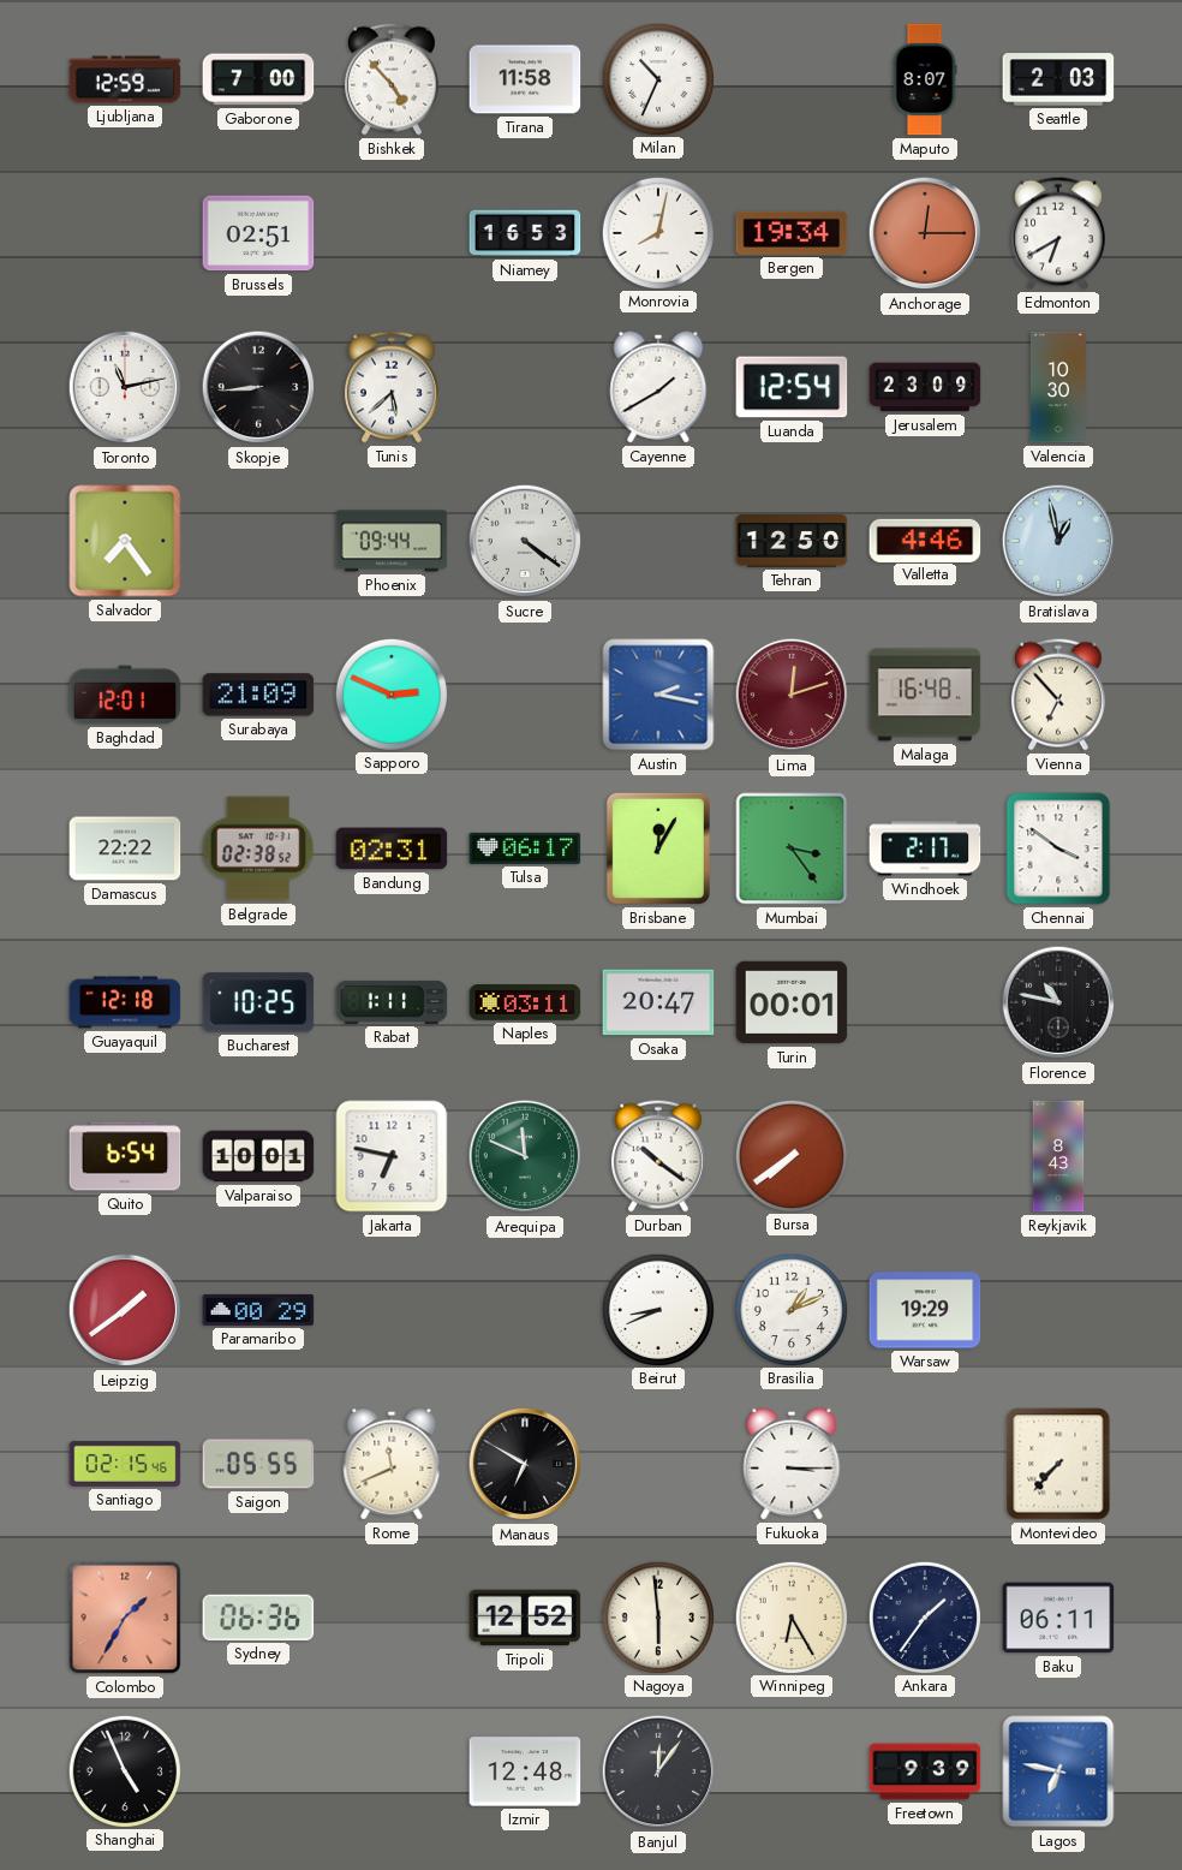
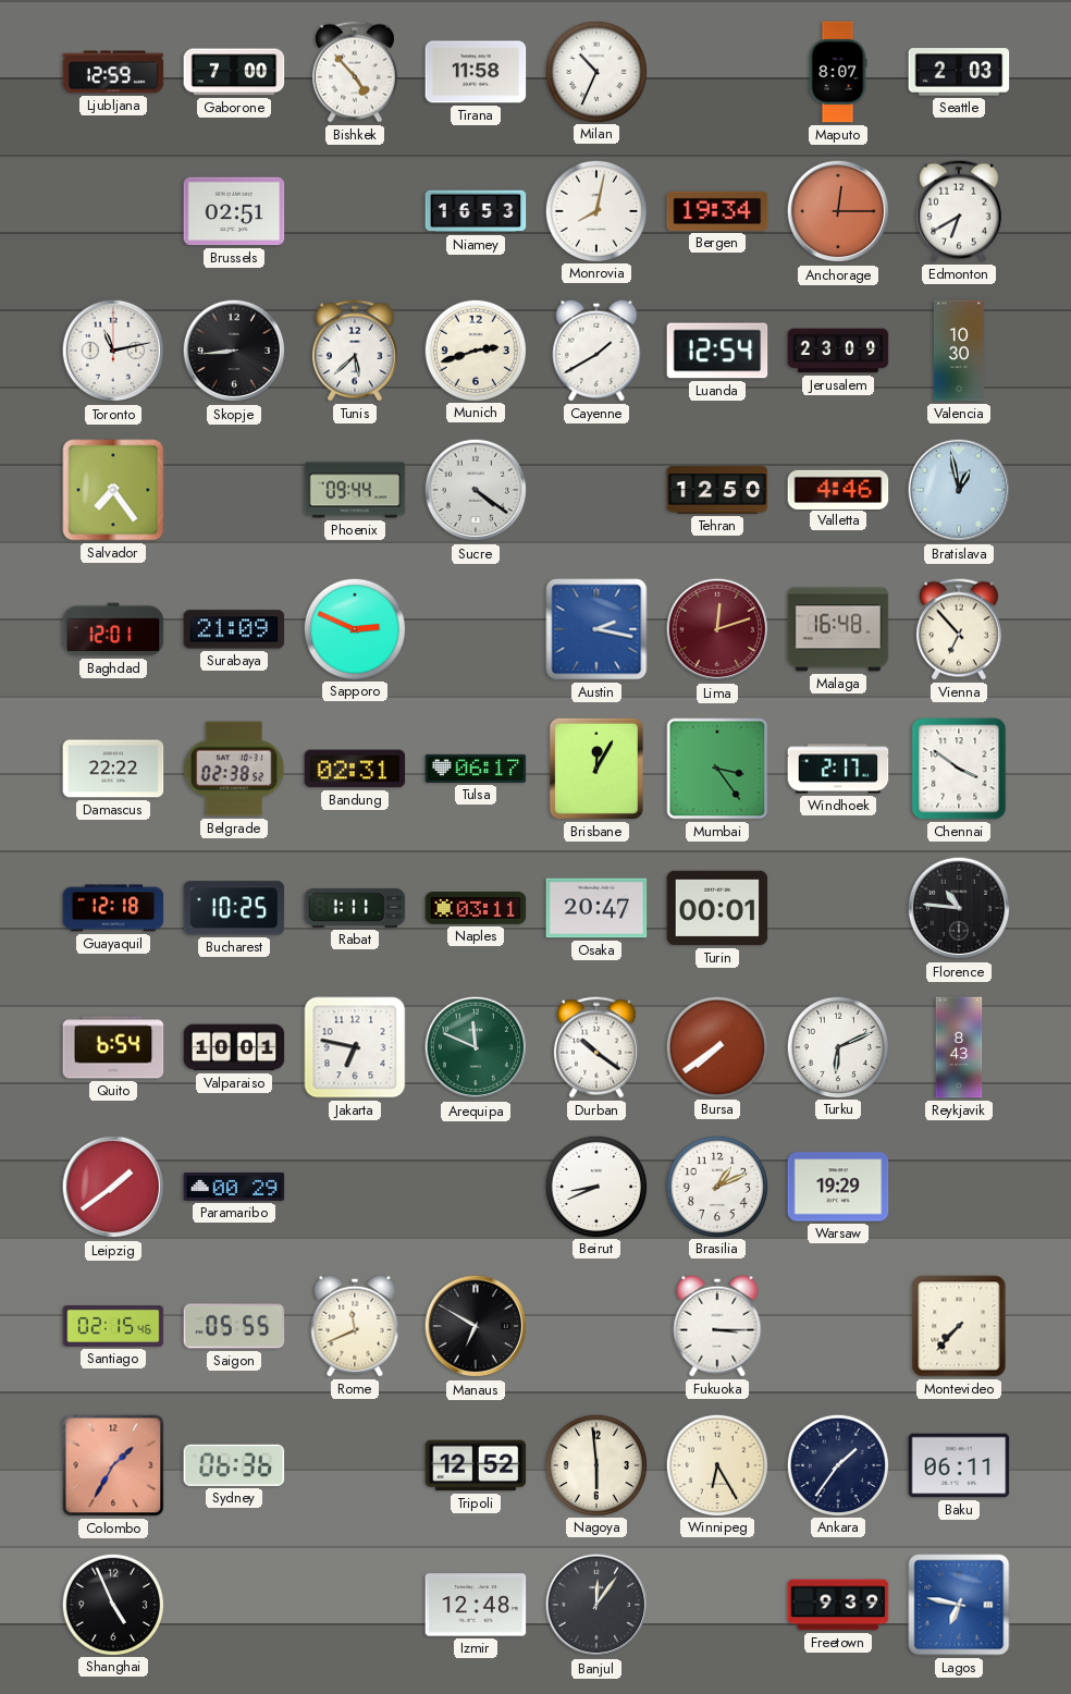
Munich: none -> 2:42
Florence: 10:47 -> 10:46
Turku: none -> 6:11
